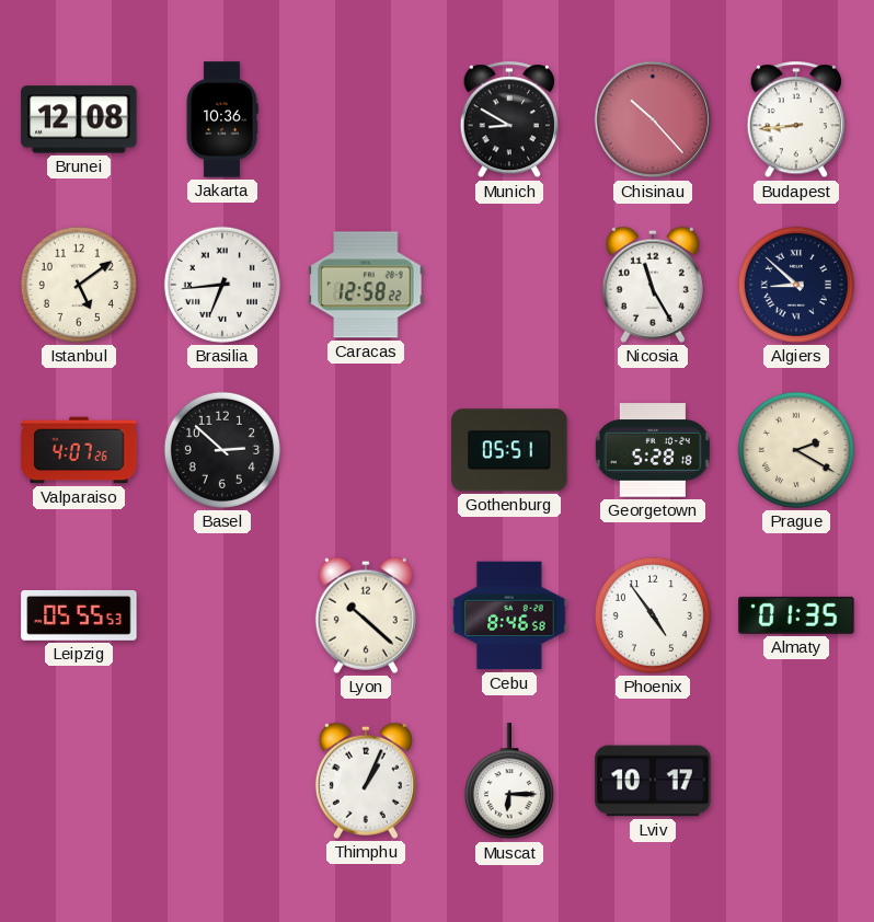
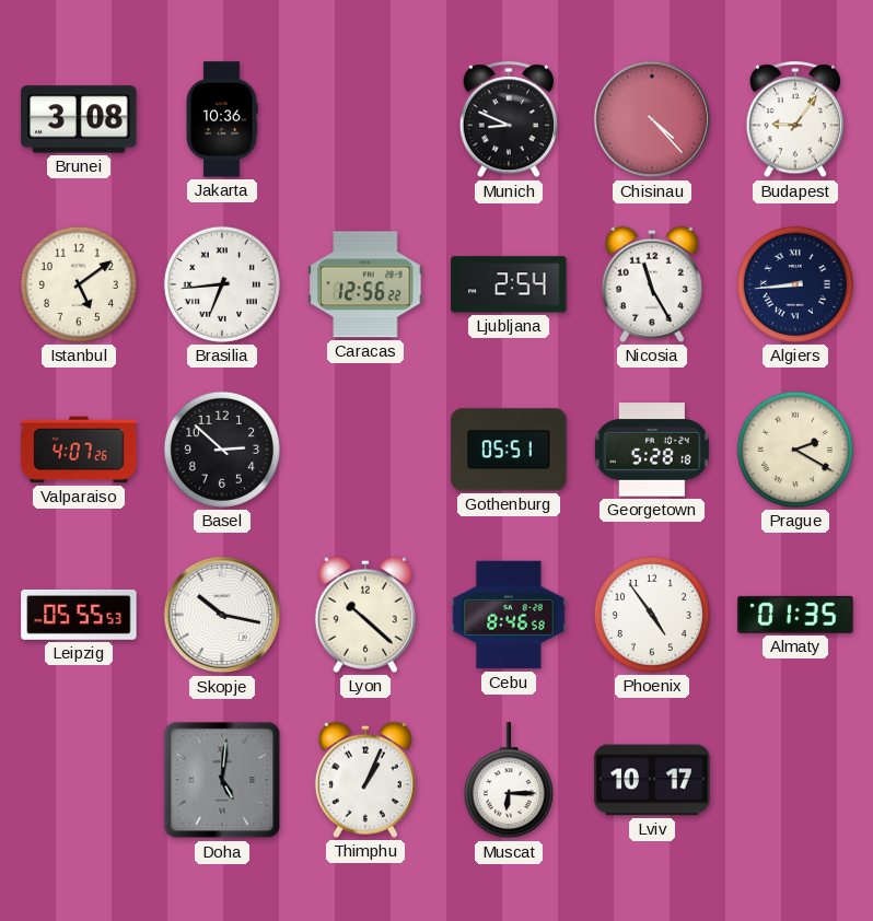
Brunei: 12:08 -> 3:08
Munich: 8:50 -> 8:49
Chisinau: 10:23 -> 4:23
Budapest: 8:44 -> 9:06
Caracas: 12:58 -> 12:56
Ljubljana: none -> 2:54
Algiers: 8:52 -> 8:44
Skopje: none -> 10:17
Doha: none -> 5:01
